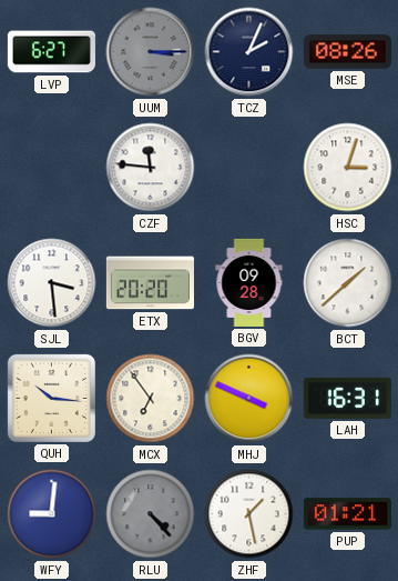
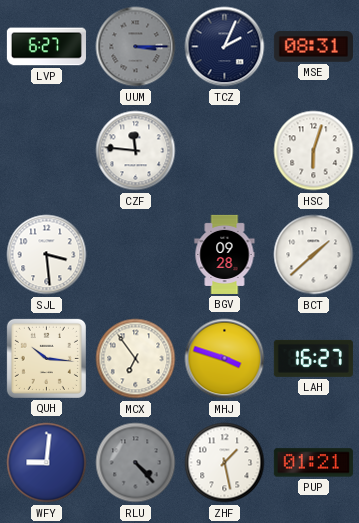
MSE: 08:26 -> 08:31
HSC: 3:03 -> 6:03
ETX: 20:20 -> none
MHJ: 3:49 -> 3:48
LAH: 16:31 -> 16:27
